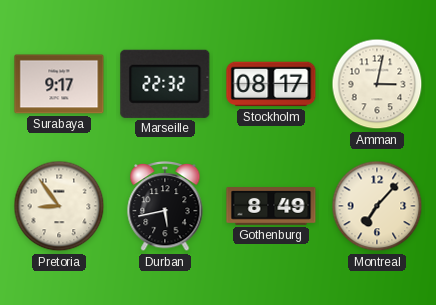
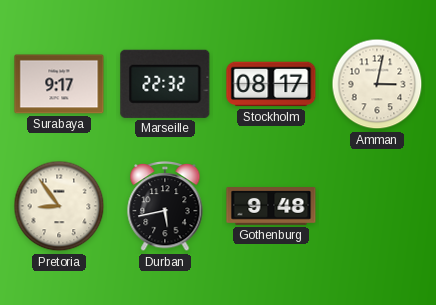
Gothenburg: 8:49 -> 9:48
Montreal: 7:07 -> none
